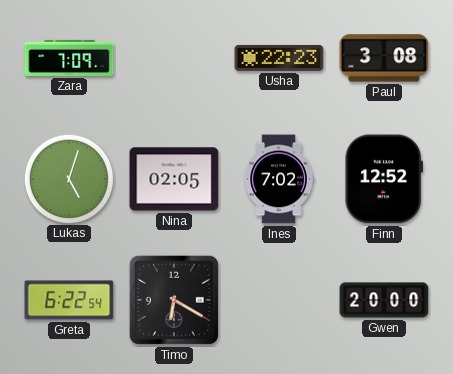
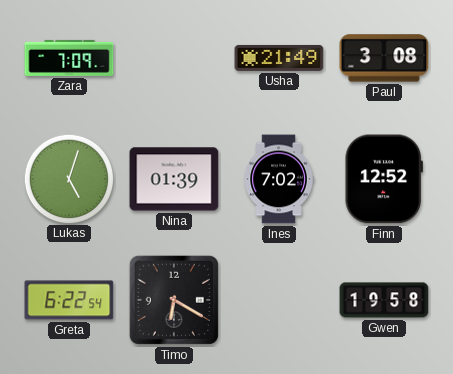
Usha: 22:23 -> 21:49
Nina: 02:05 -> 01:39
Gwen: 20:00 -> 19:58
